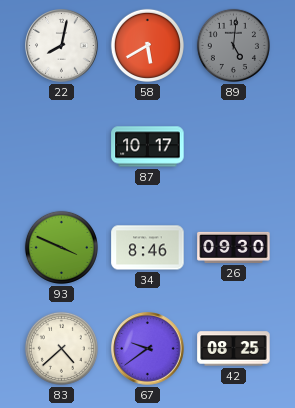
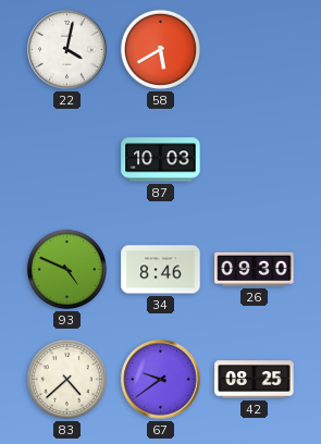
22: 8:02 -> 4:02
89: 5:01 -> none
87: 10:17 -> 10:03
93: 3:49 -> 4:49
